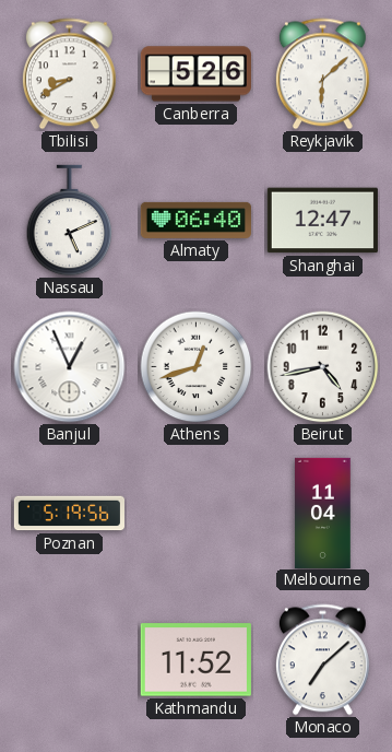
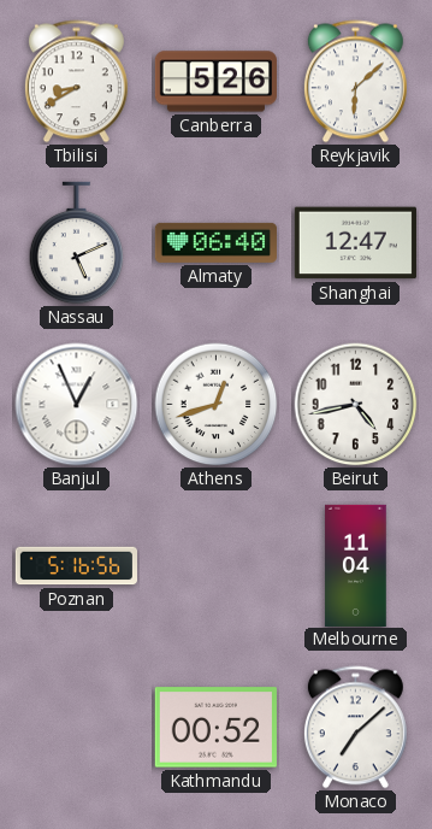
Poznan: 5:19 -> 5:16
Kathmandu: 11:52 -> 00:52
